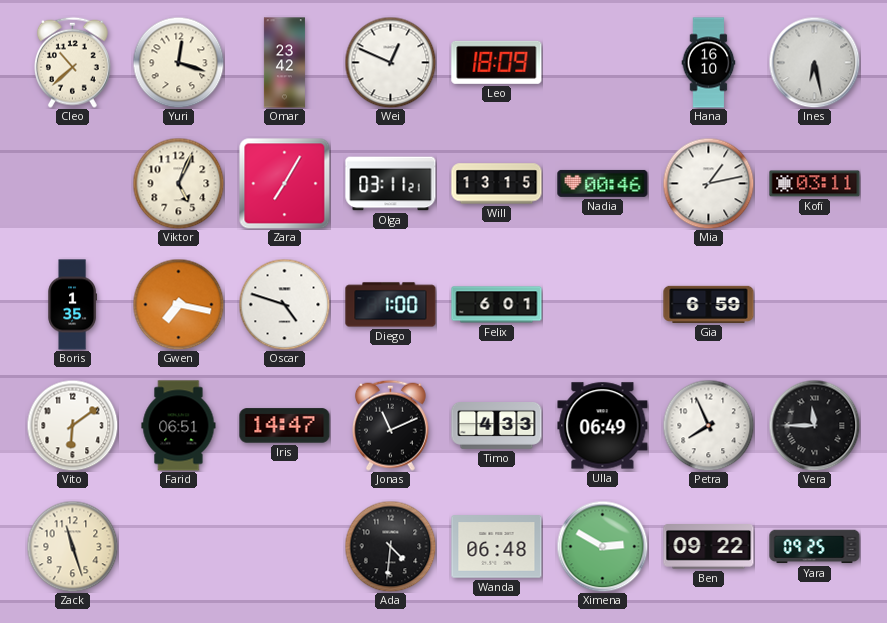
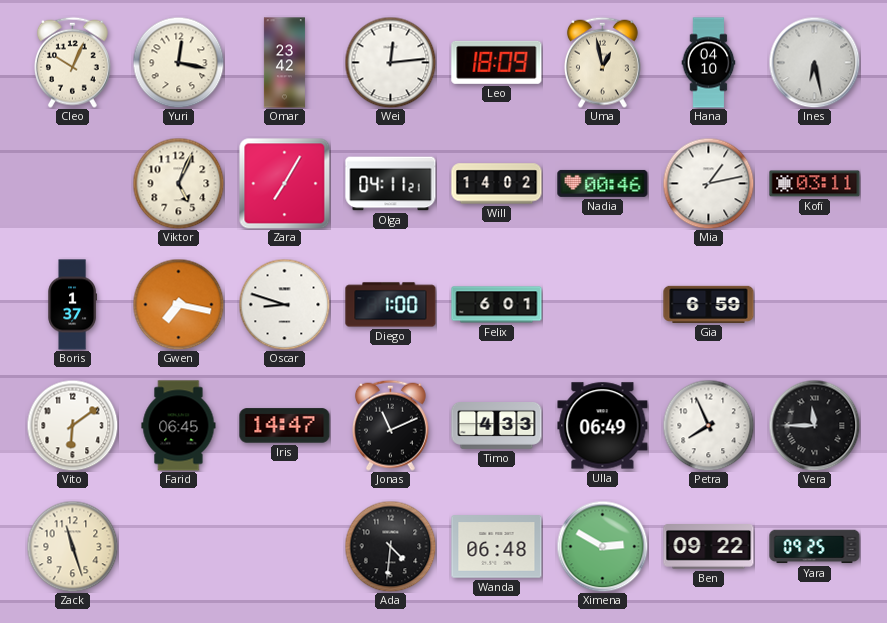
Cleo: 10:38 -> 10:04
Yuri: 12:18 -> 12:17
Wei: 12:49 -> 12:14
Uma: none -> 12:58
Hana: 16:10 -> 04:10
Olga: 03:11 -> 04:11
Will: 13:15 -> 14:02
Boris: 1:35 -> 1:37
Oscar: 4:48 -> 8:48
Farid: 06:51 -> 06:45
